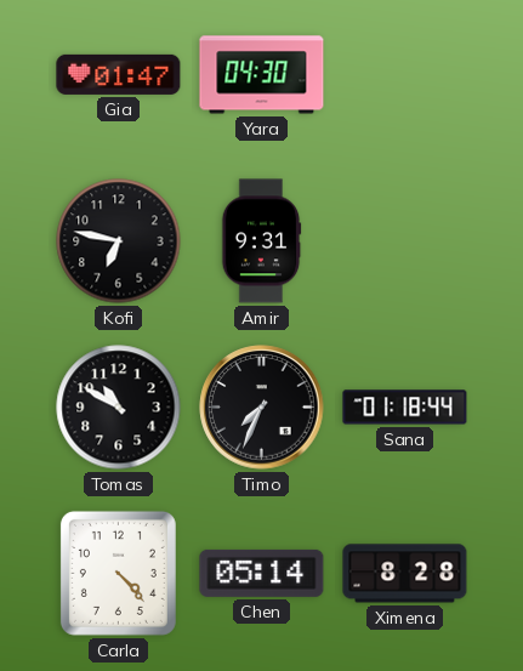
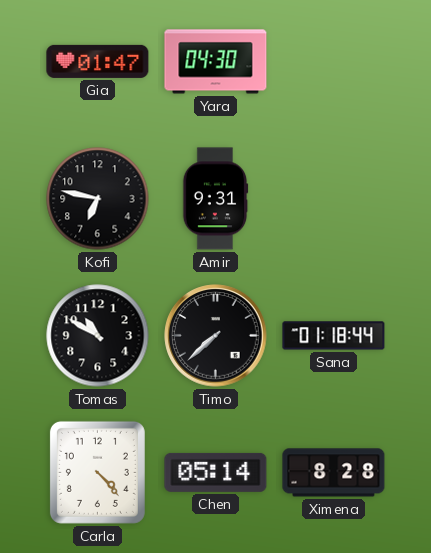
Timo: 7:34 -> 7:38
